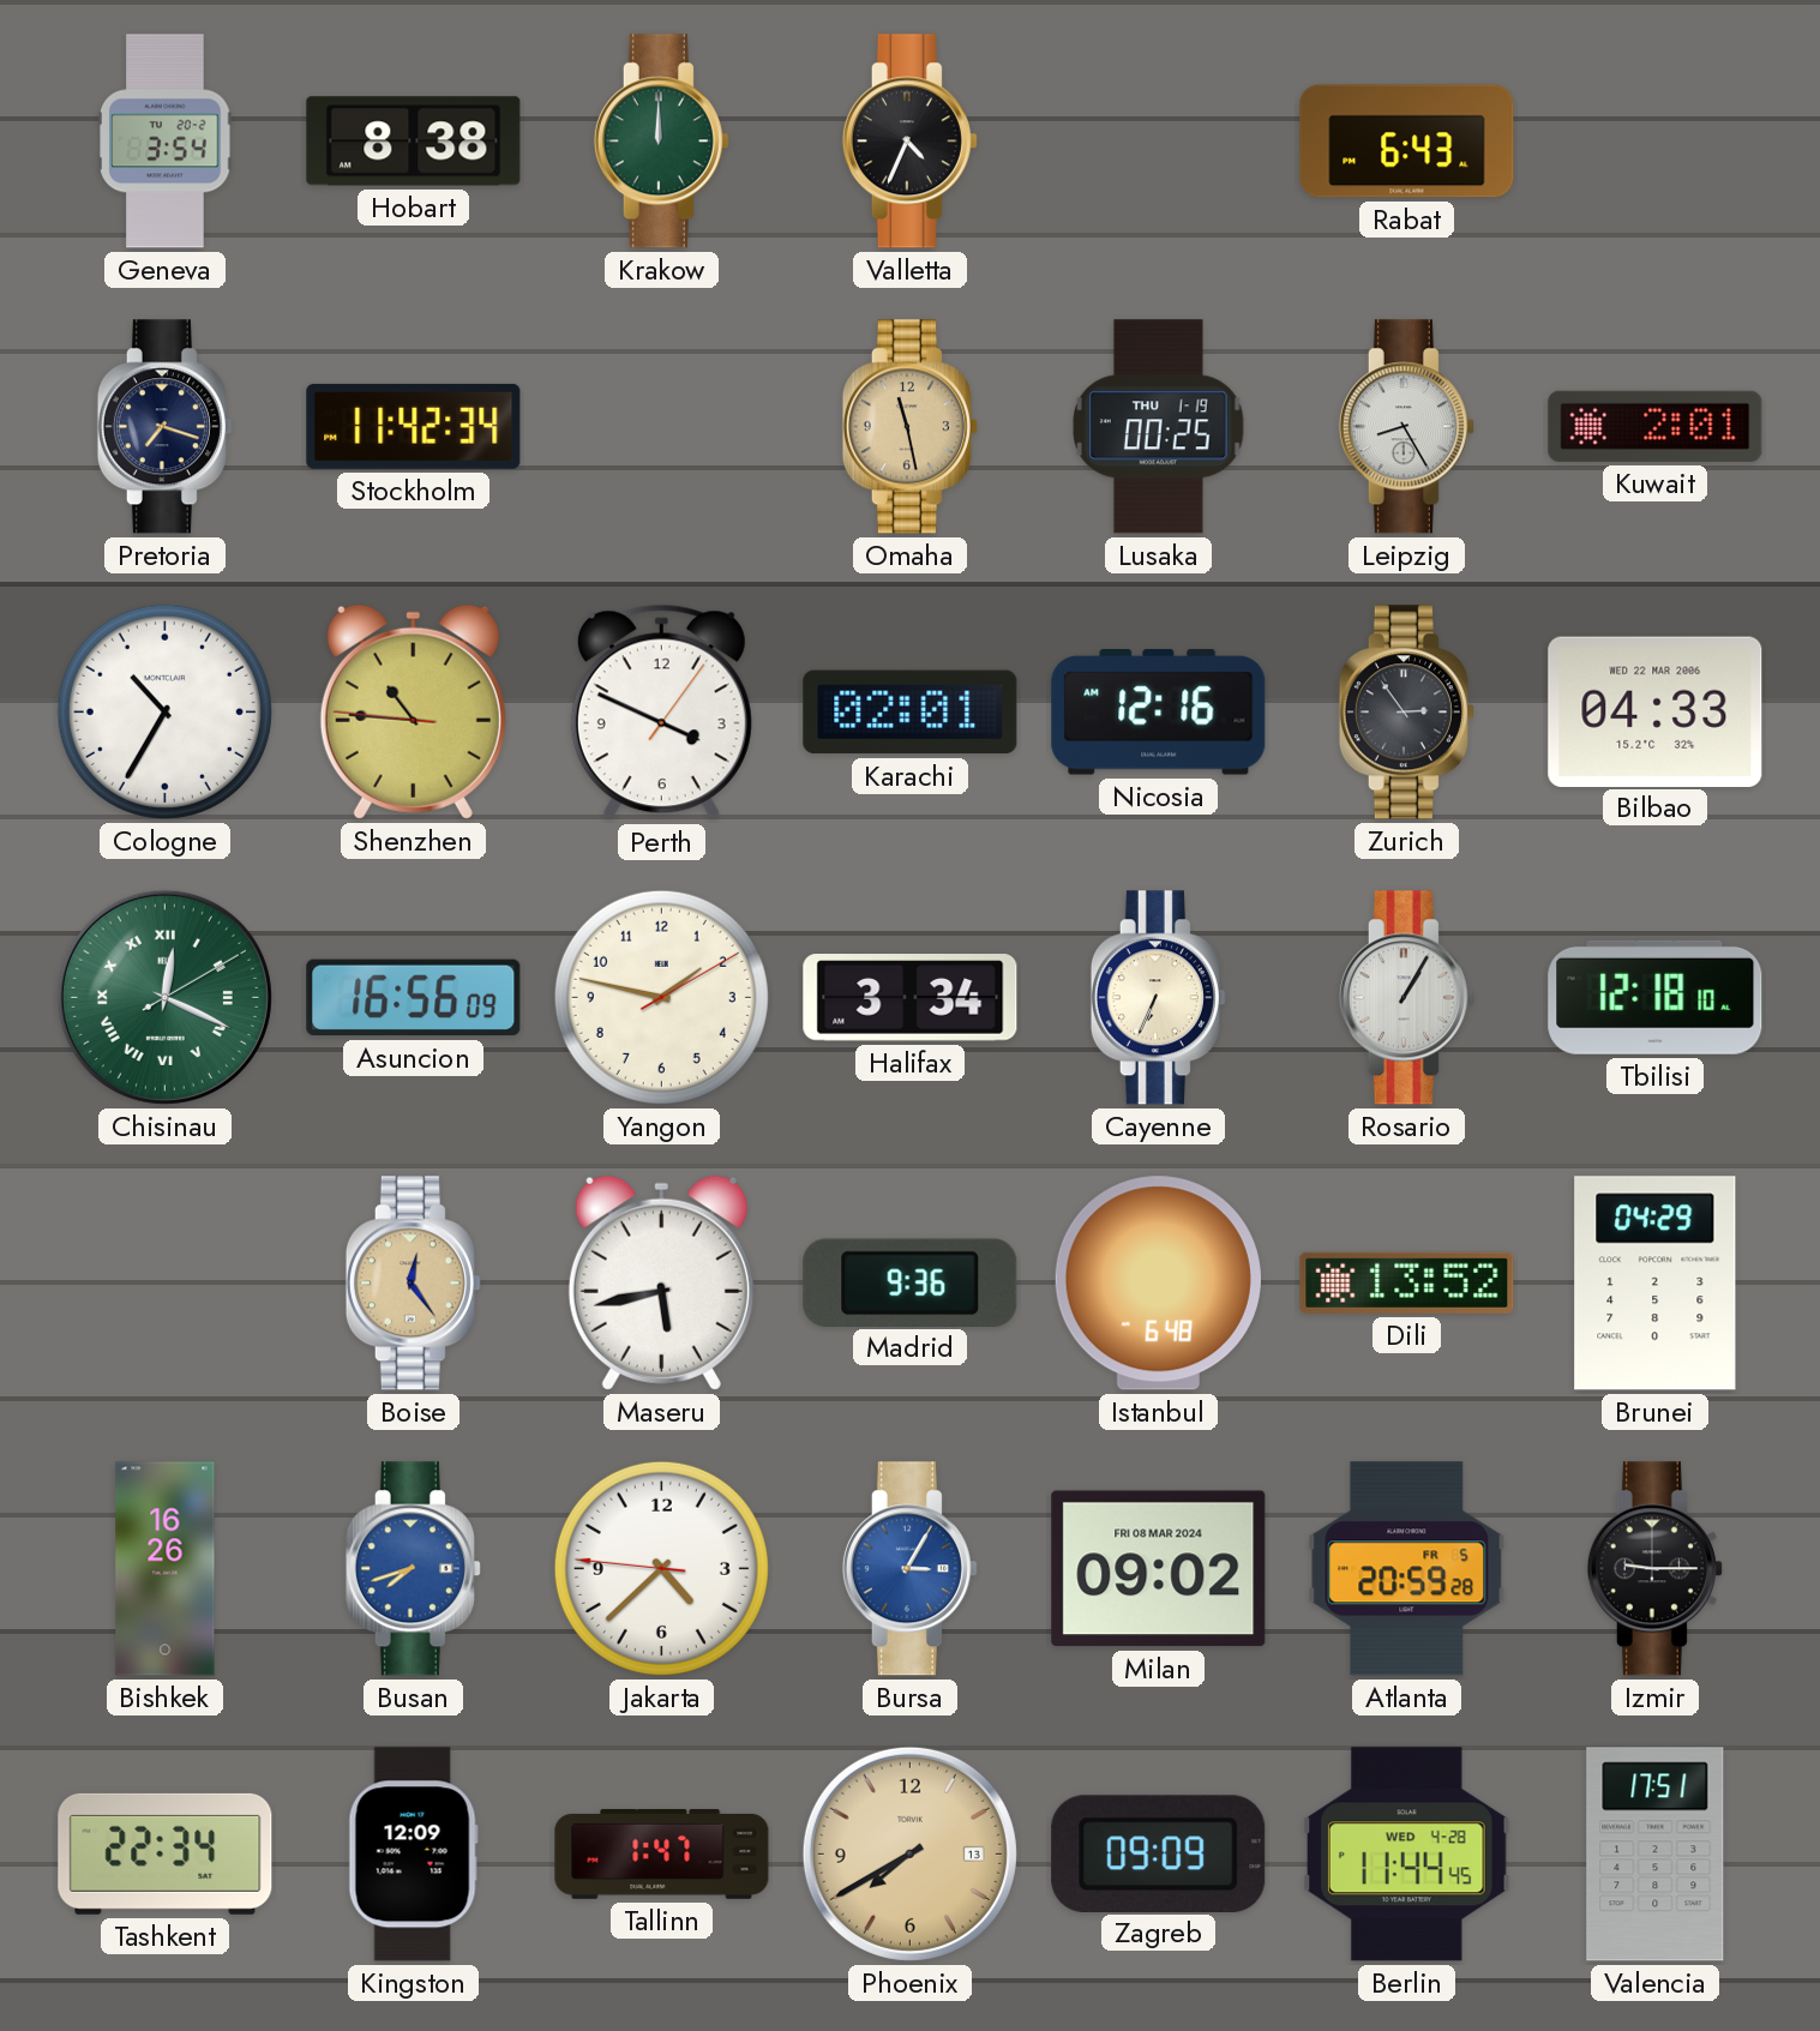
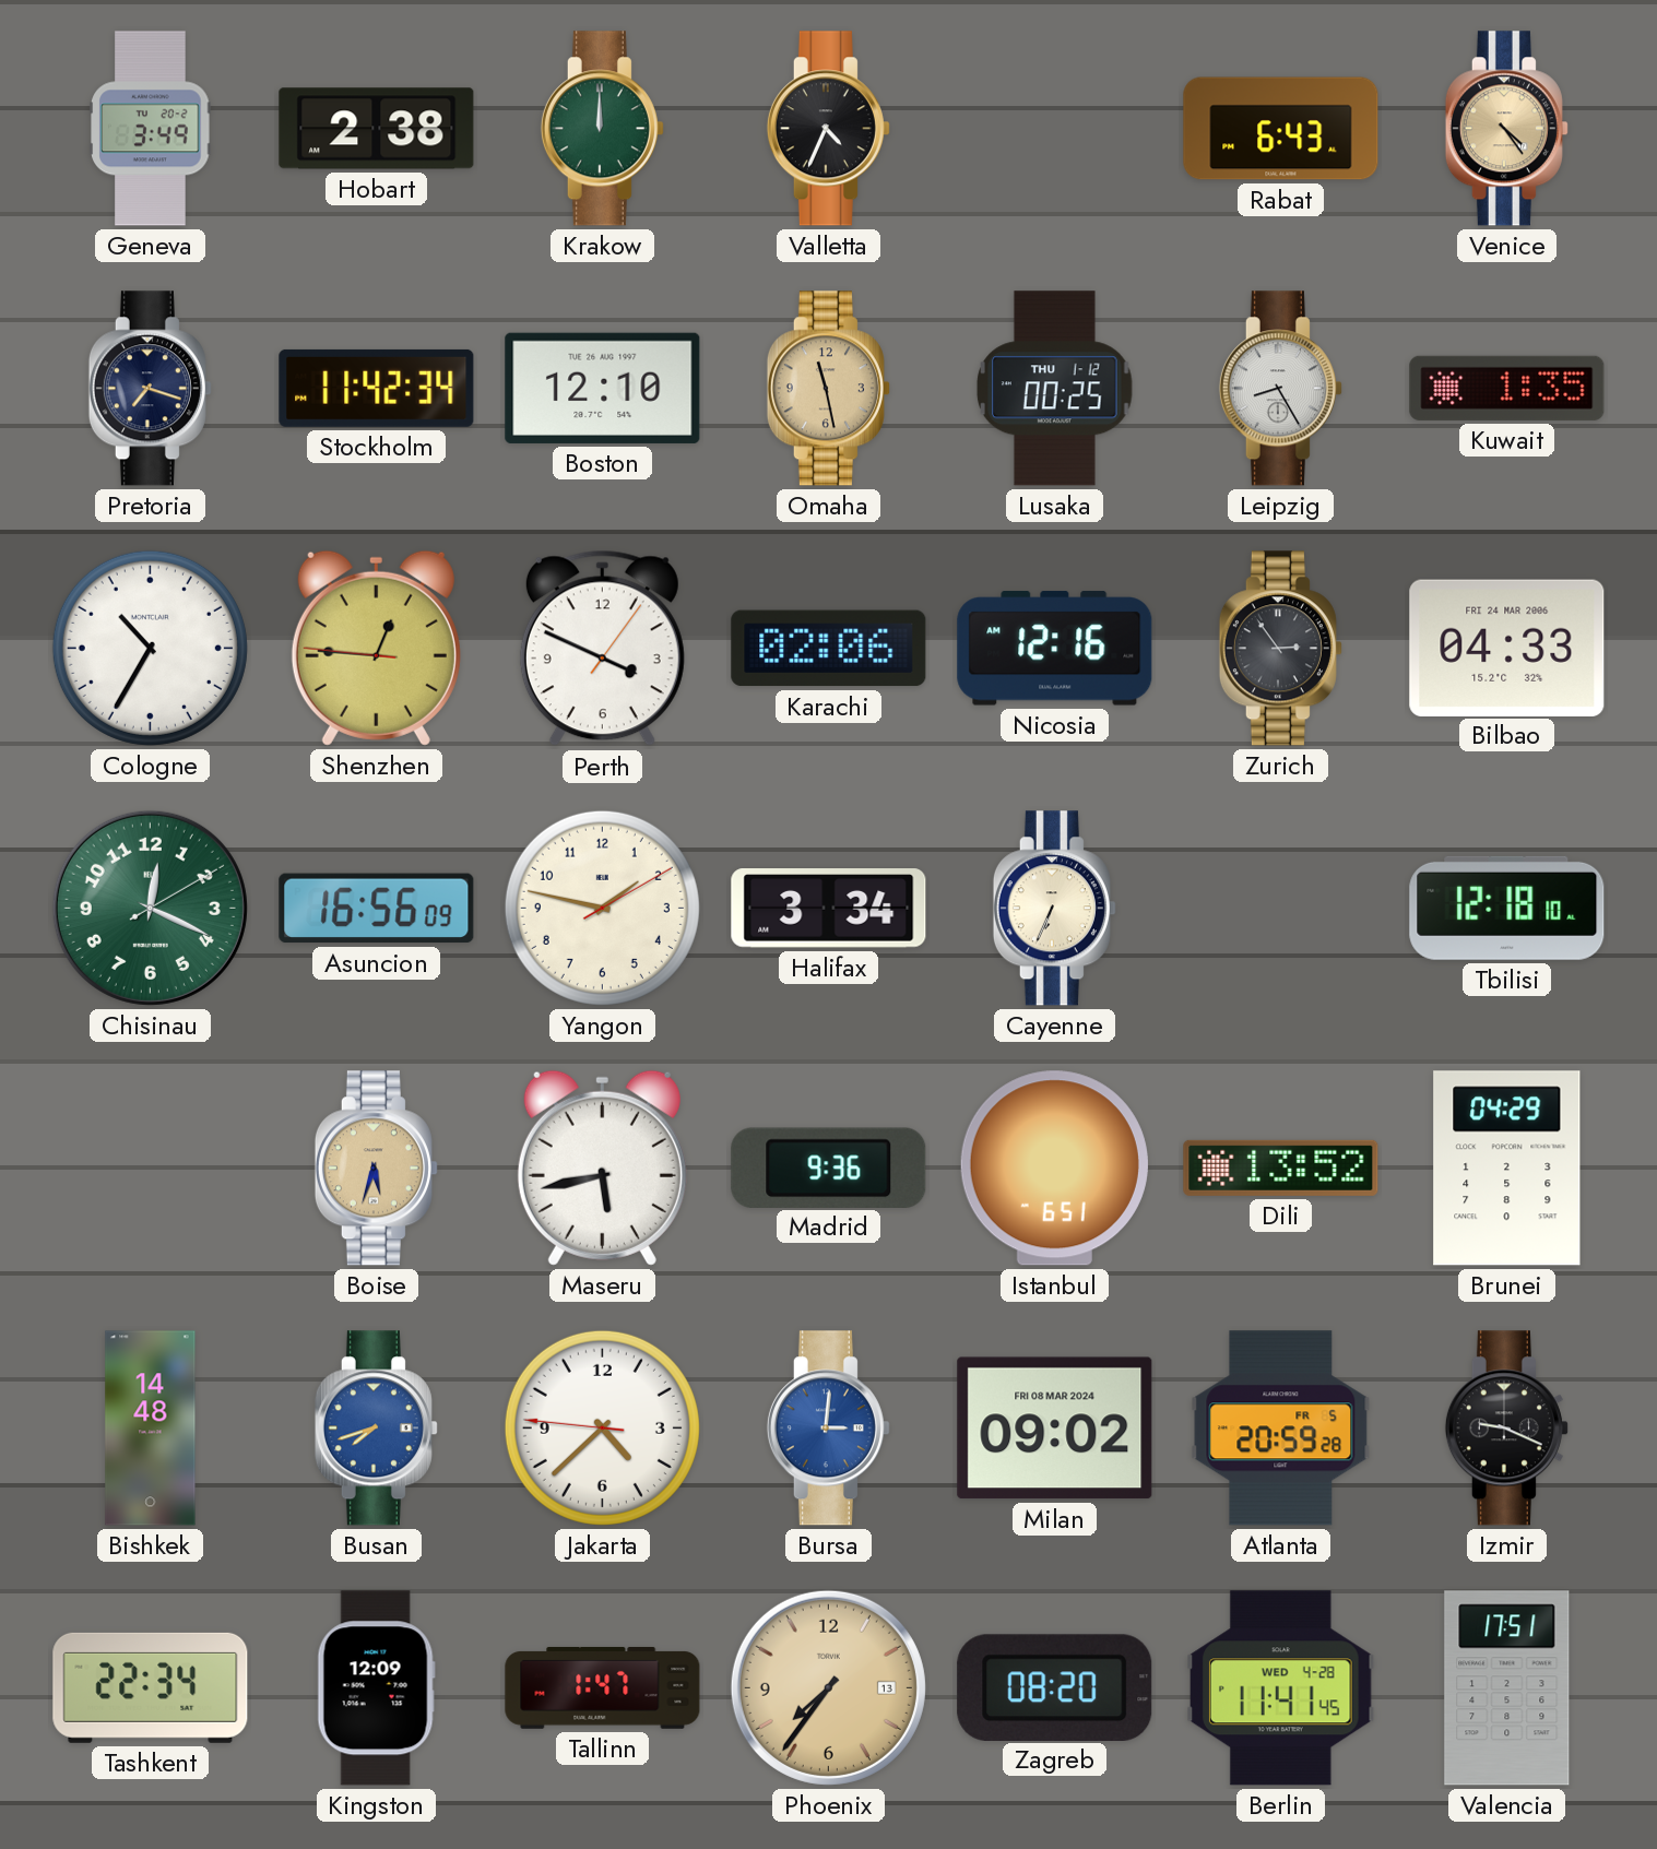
Geneva: 3:54 -> 3:49
Hobart: 8:38 -> 2:38
Venice: none -> 4:24
Boston: none -> 12:10
Lusaka date: THU 1-19 -> THU 1-12
Kuwait: 2:01 -> 1:35
Shenzhen: 10:45 -> 12:45
Karachi: 02:01 -> 02:06
Bilbao date: WED 22 MAR 2006 -> FRI 24 MAR 2006
Chisinau numerals: Roman -> Arabic
Rosario: 1:05 -> none
Boise: 12:24 -> 5:33
Istanbul: 6:48 -> 6:51
Bishkek: 16:26 -> 14:48
Bursa: 3:05 -> 3:01
Izmir: 9:15 -> 9:19
Phoenix: 7:40 -> 7:36
Zagreb: 09:09 -> 08:20
Berlin: 11:44 -> 11:41
